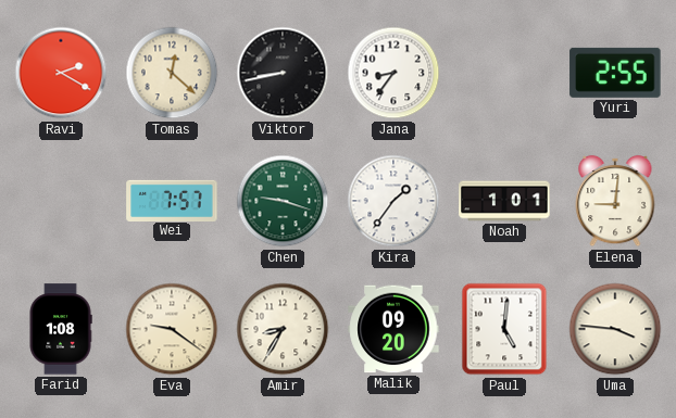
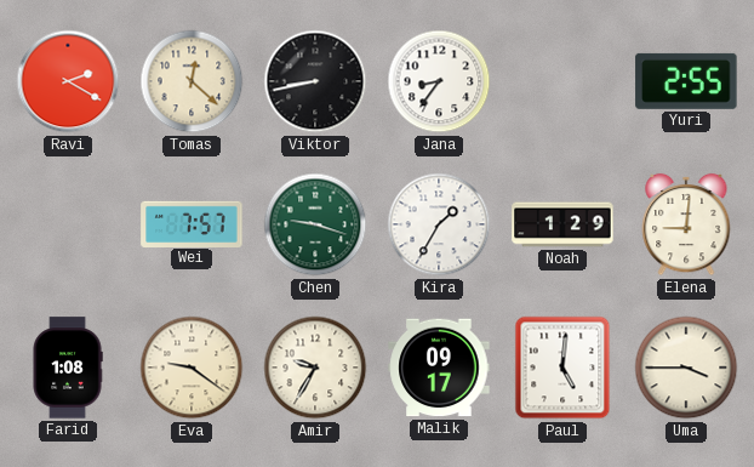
Kira: 1:36 -> 1:35
Noah: 1:01 -> 1:29
Amir: 8:35 -> 9:35
Malik: 09:20 -> 09:17
Uma: 3:46 -> 3:45
